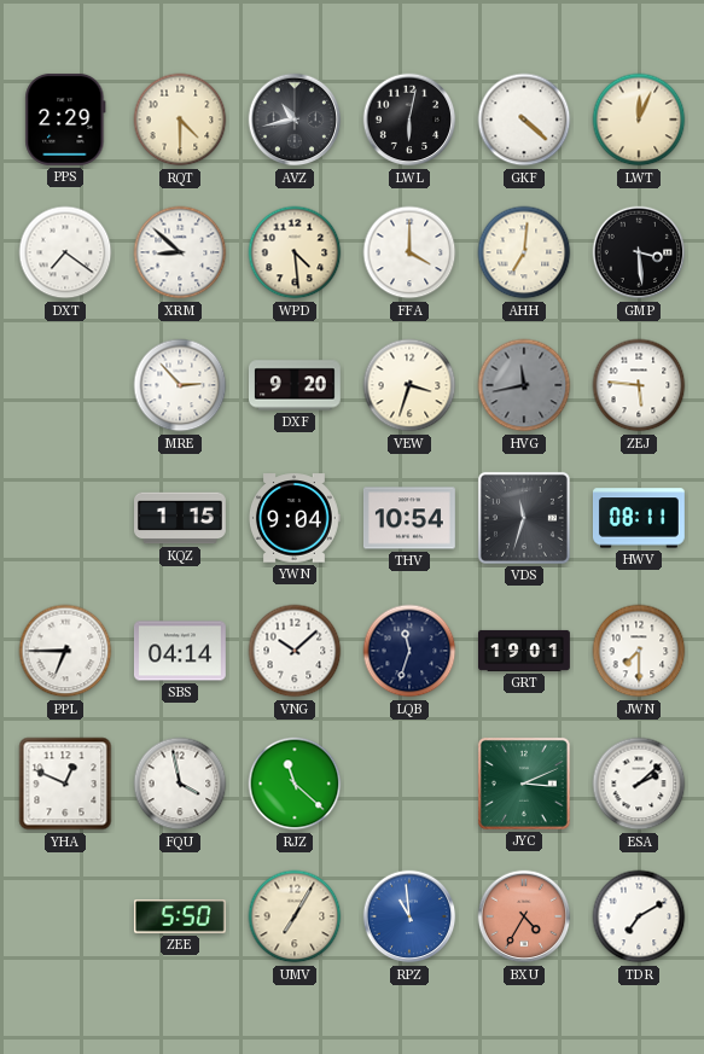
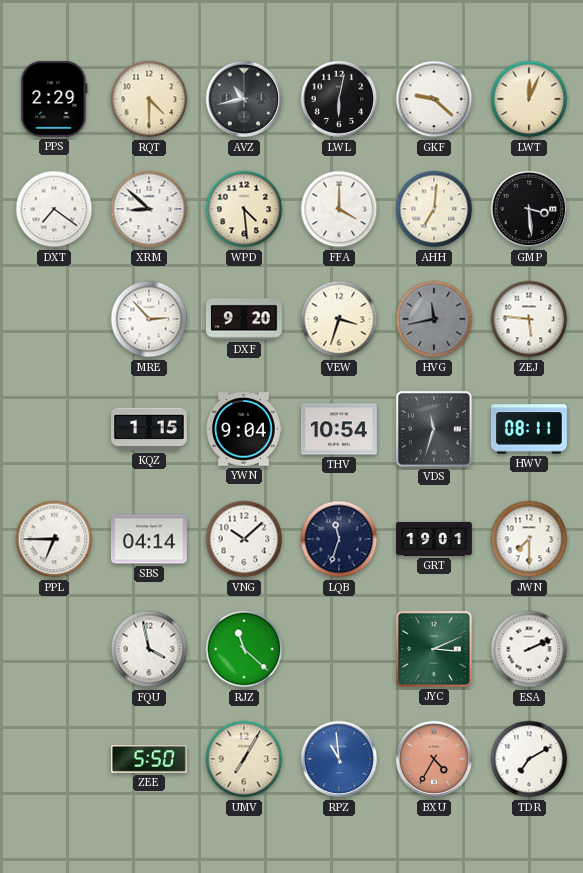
GKF: 4:22 -> 9:22
YHA: 12:49 -> none
ESA: 2:08 -> 2:11
